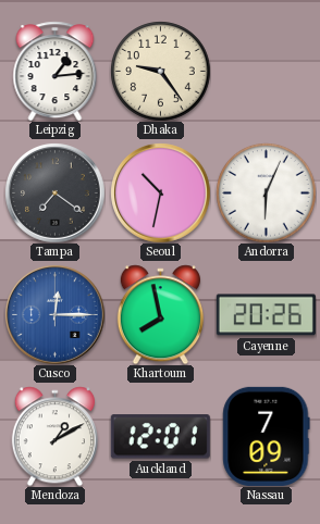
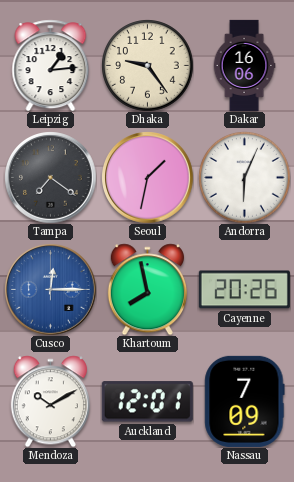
Dakar: none -> 16:06
Seoul: 10:32 -> 1:32
Mendoza: 1:10 -> 10:10
